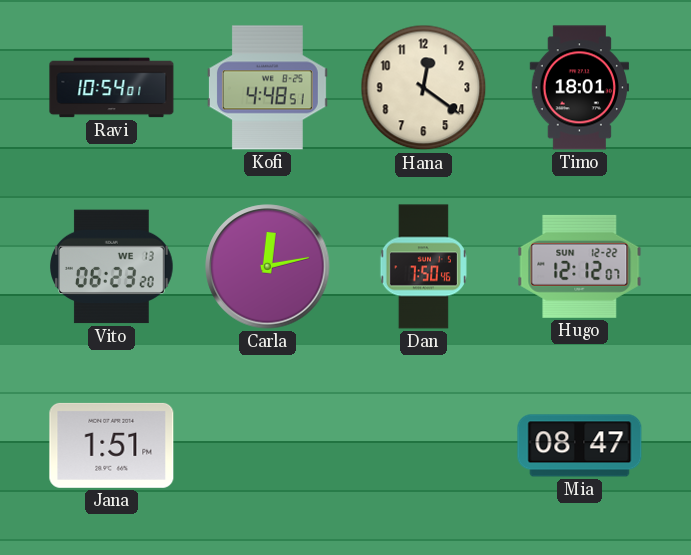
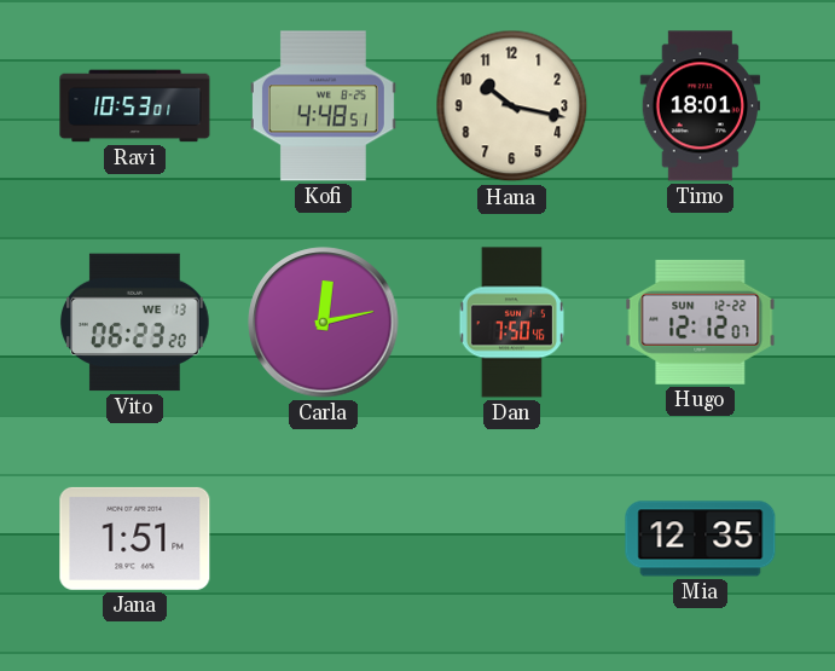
Ravi: 10:54 -> 10:53
Hana: 12:21 -> 10:17
Mia: 08:47 -> 12:35
